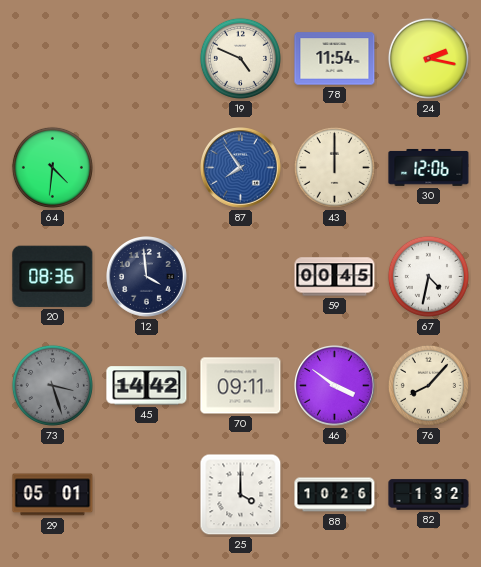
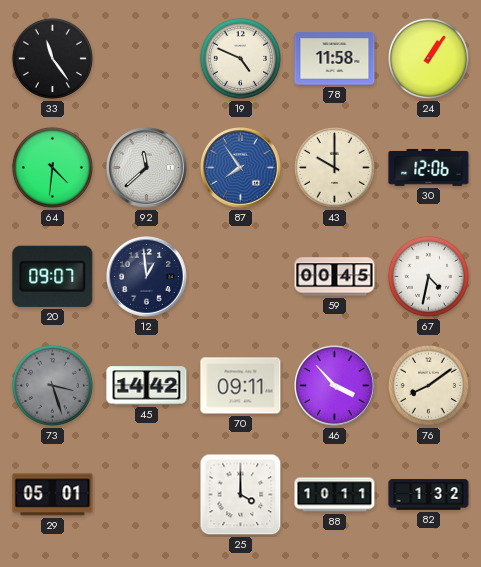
33: none -> 11:24
78: 11:54 -> 11:58
24: 2:17 -> 1:06
92: none -> 11:38
43: 12:00 -> 10:00
20: 08:36 -> 09:07
12: 3:59 -> 12:59
46: 3:51 -> 3:53
76: 8:07 -> 8:09
88: 10:26 -> 10:11
